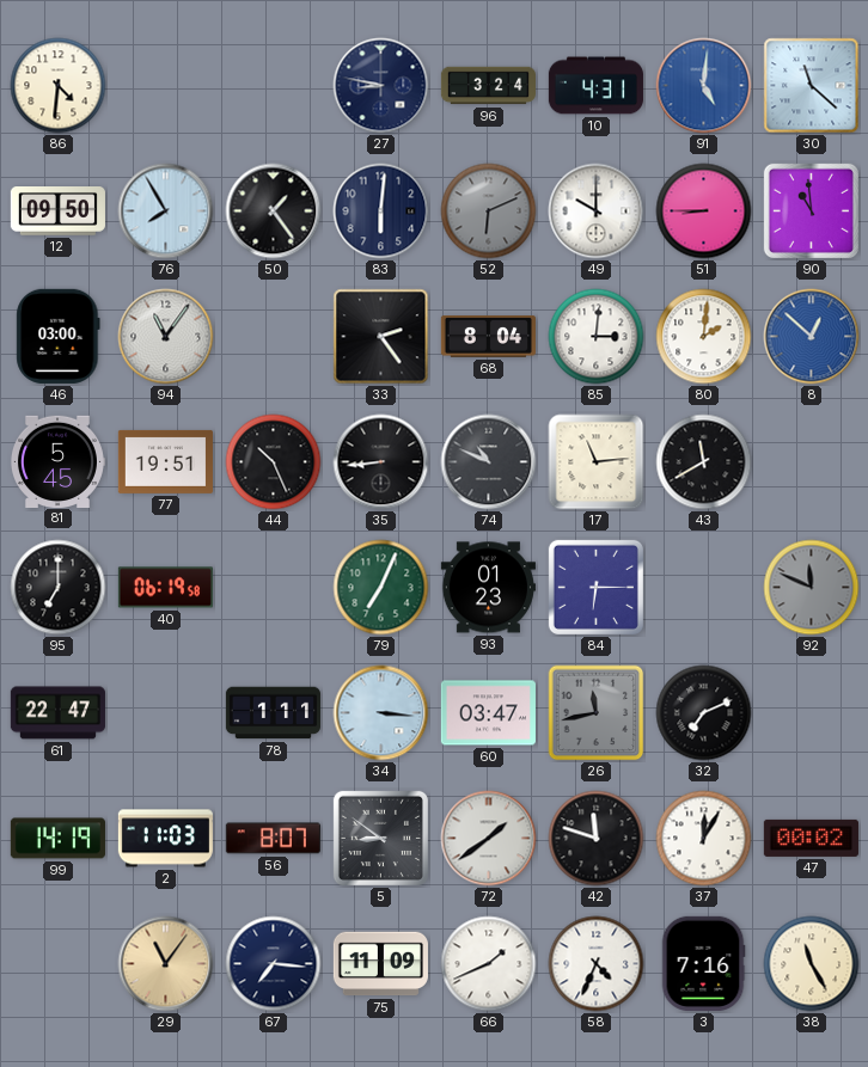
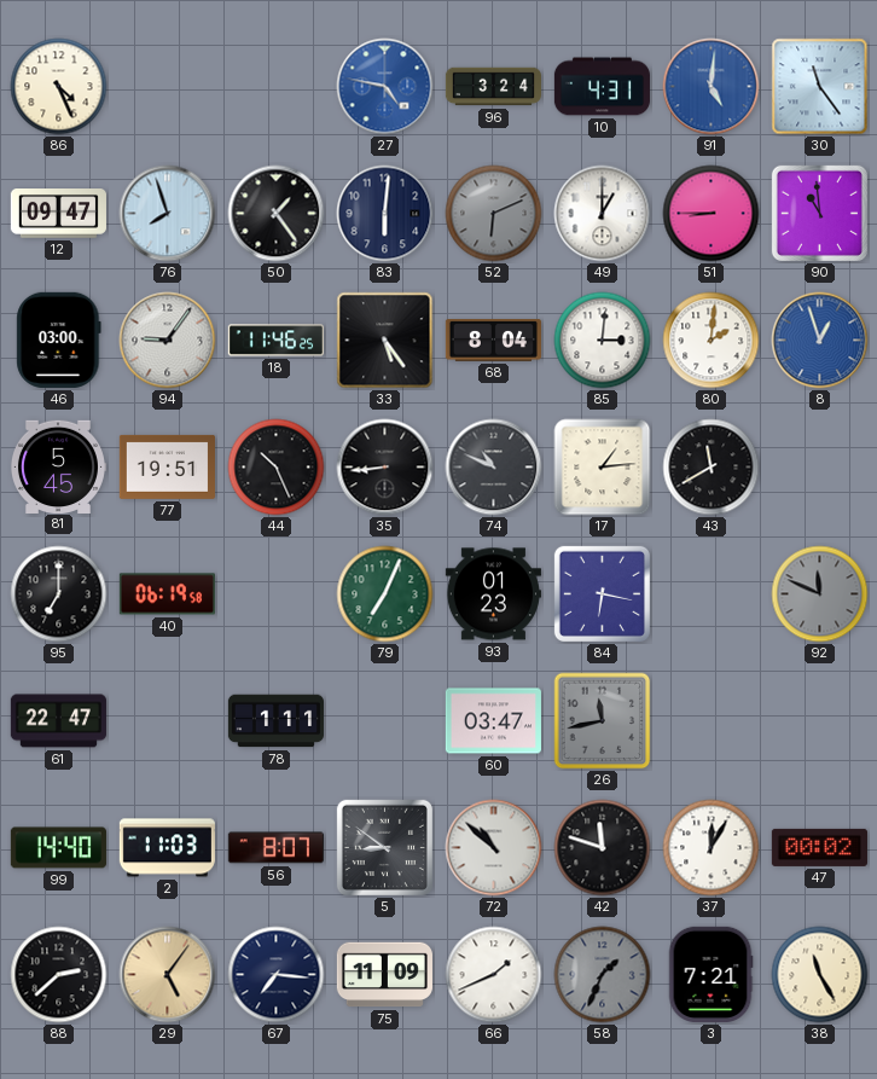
86: 4:31 -> 4:26
27: 8:47 -> 4:47
27 dial: navy -> blue
30: 11:22 -> 11:24
12: 09:50 -> 09:47
76: 7:55 -> 7:57
49: 10:00 -> 1:00
94: 11:06 -> 9:06
18: none -> 11:46
33: 2:24 -> 5:24
8: 12:52 -> 12:57
17: 11:14 -> 1:14
84: 6:15 -> 6:17
34: 3:16 -> none
32: 7:11 -> none
99: 14:19 -> 14:40
72: 1:39 -> 10:52
88: none -> 2:38
29: 11:06 -> 5:06
58: 4:34 -> 1:34
58 dial: white -> grey
3: 7:16 -> 7:21
